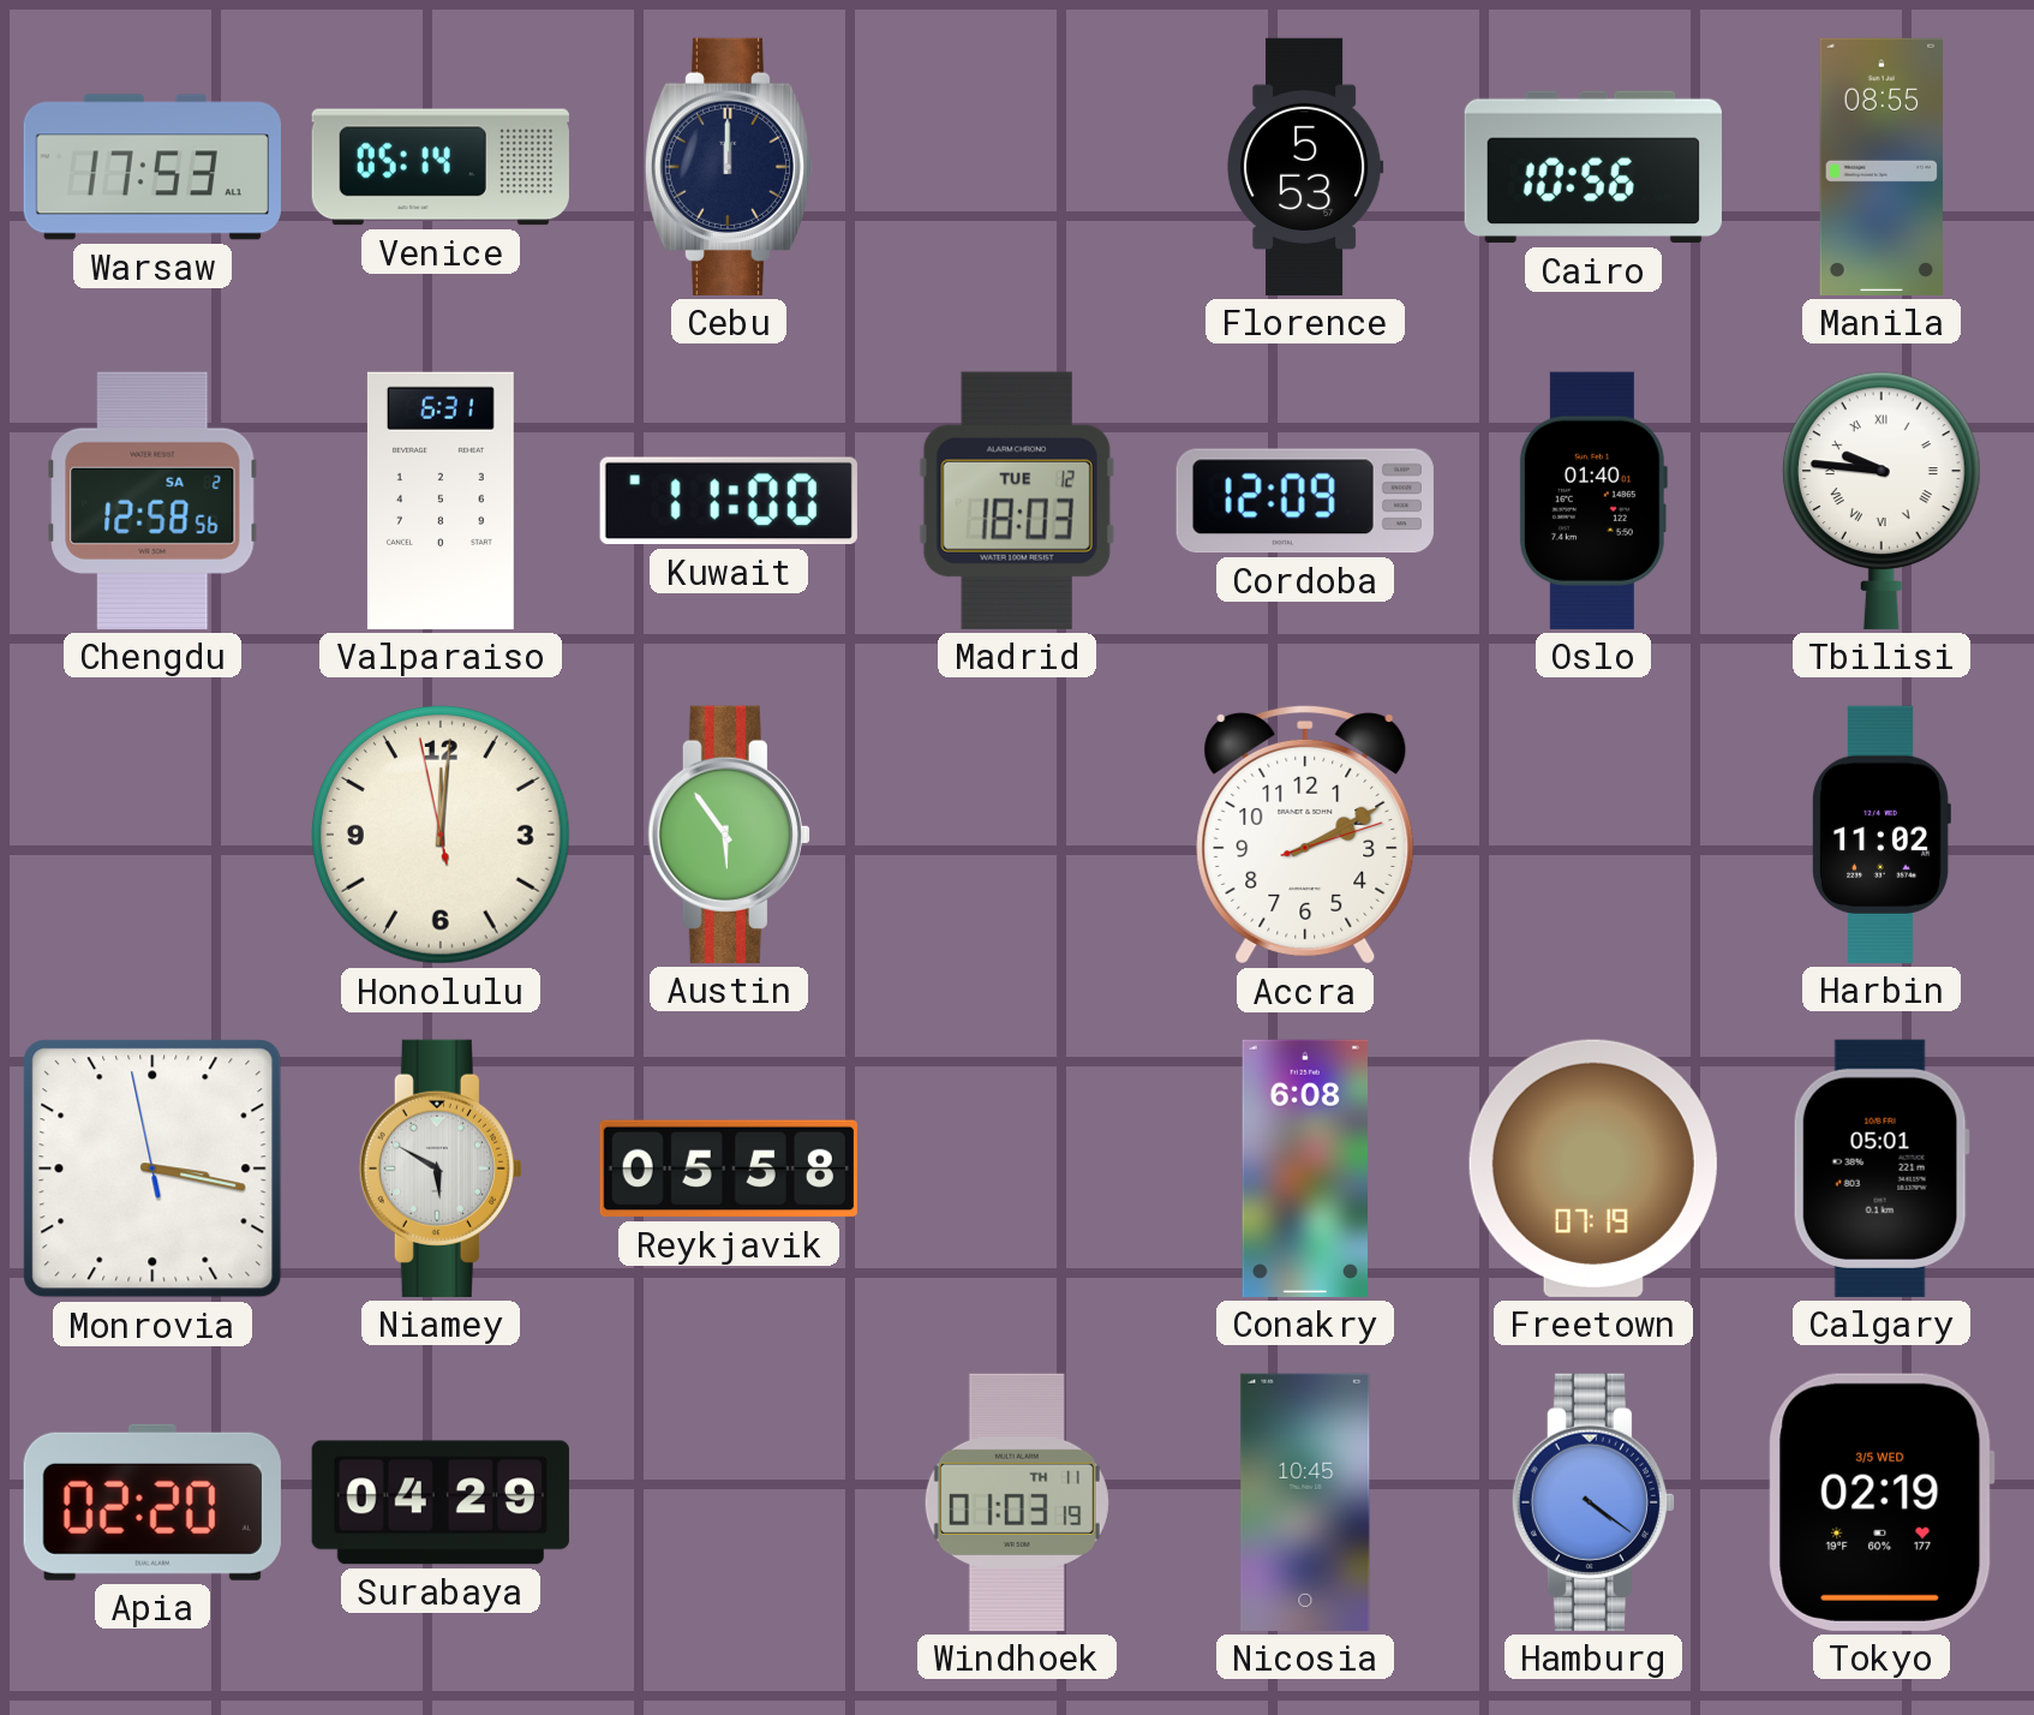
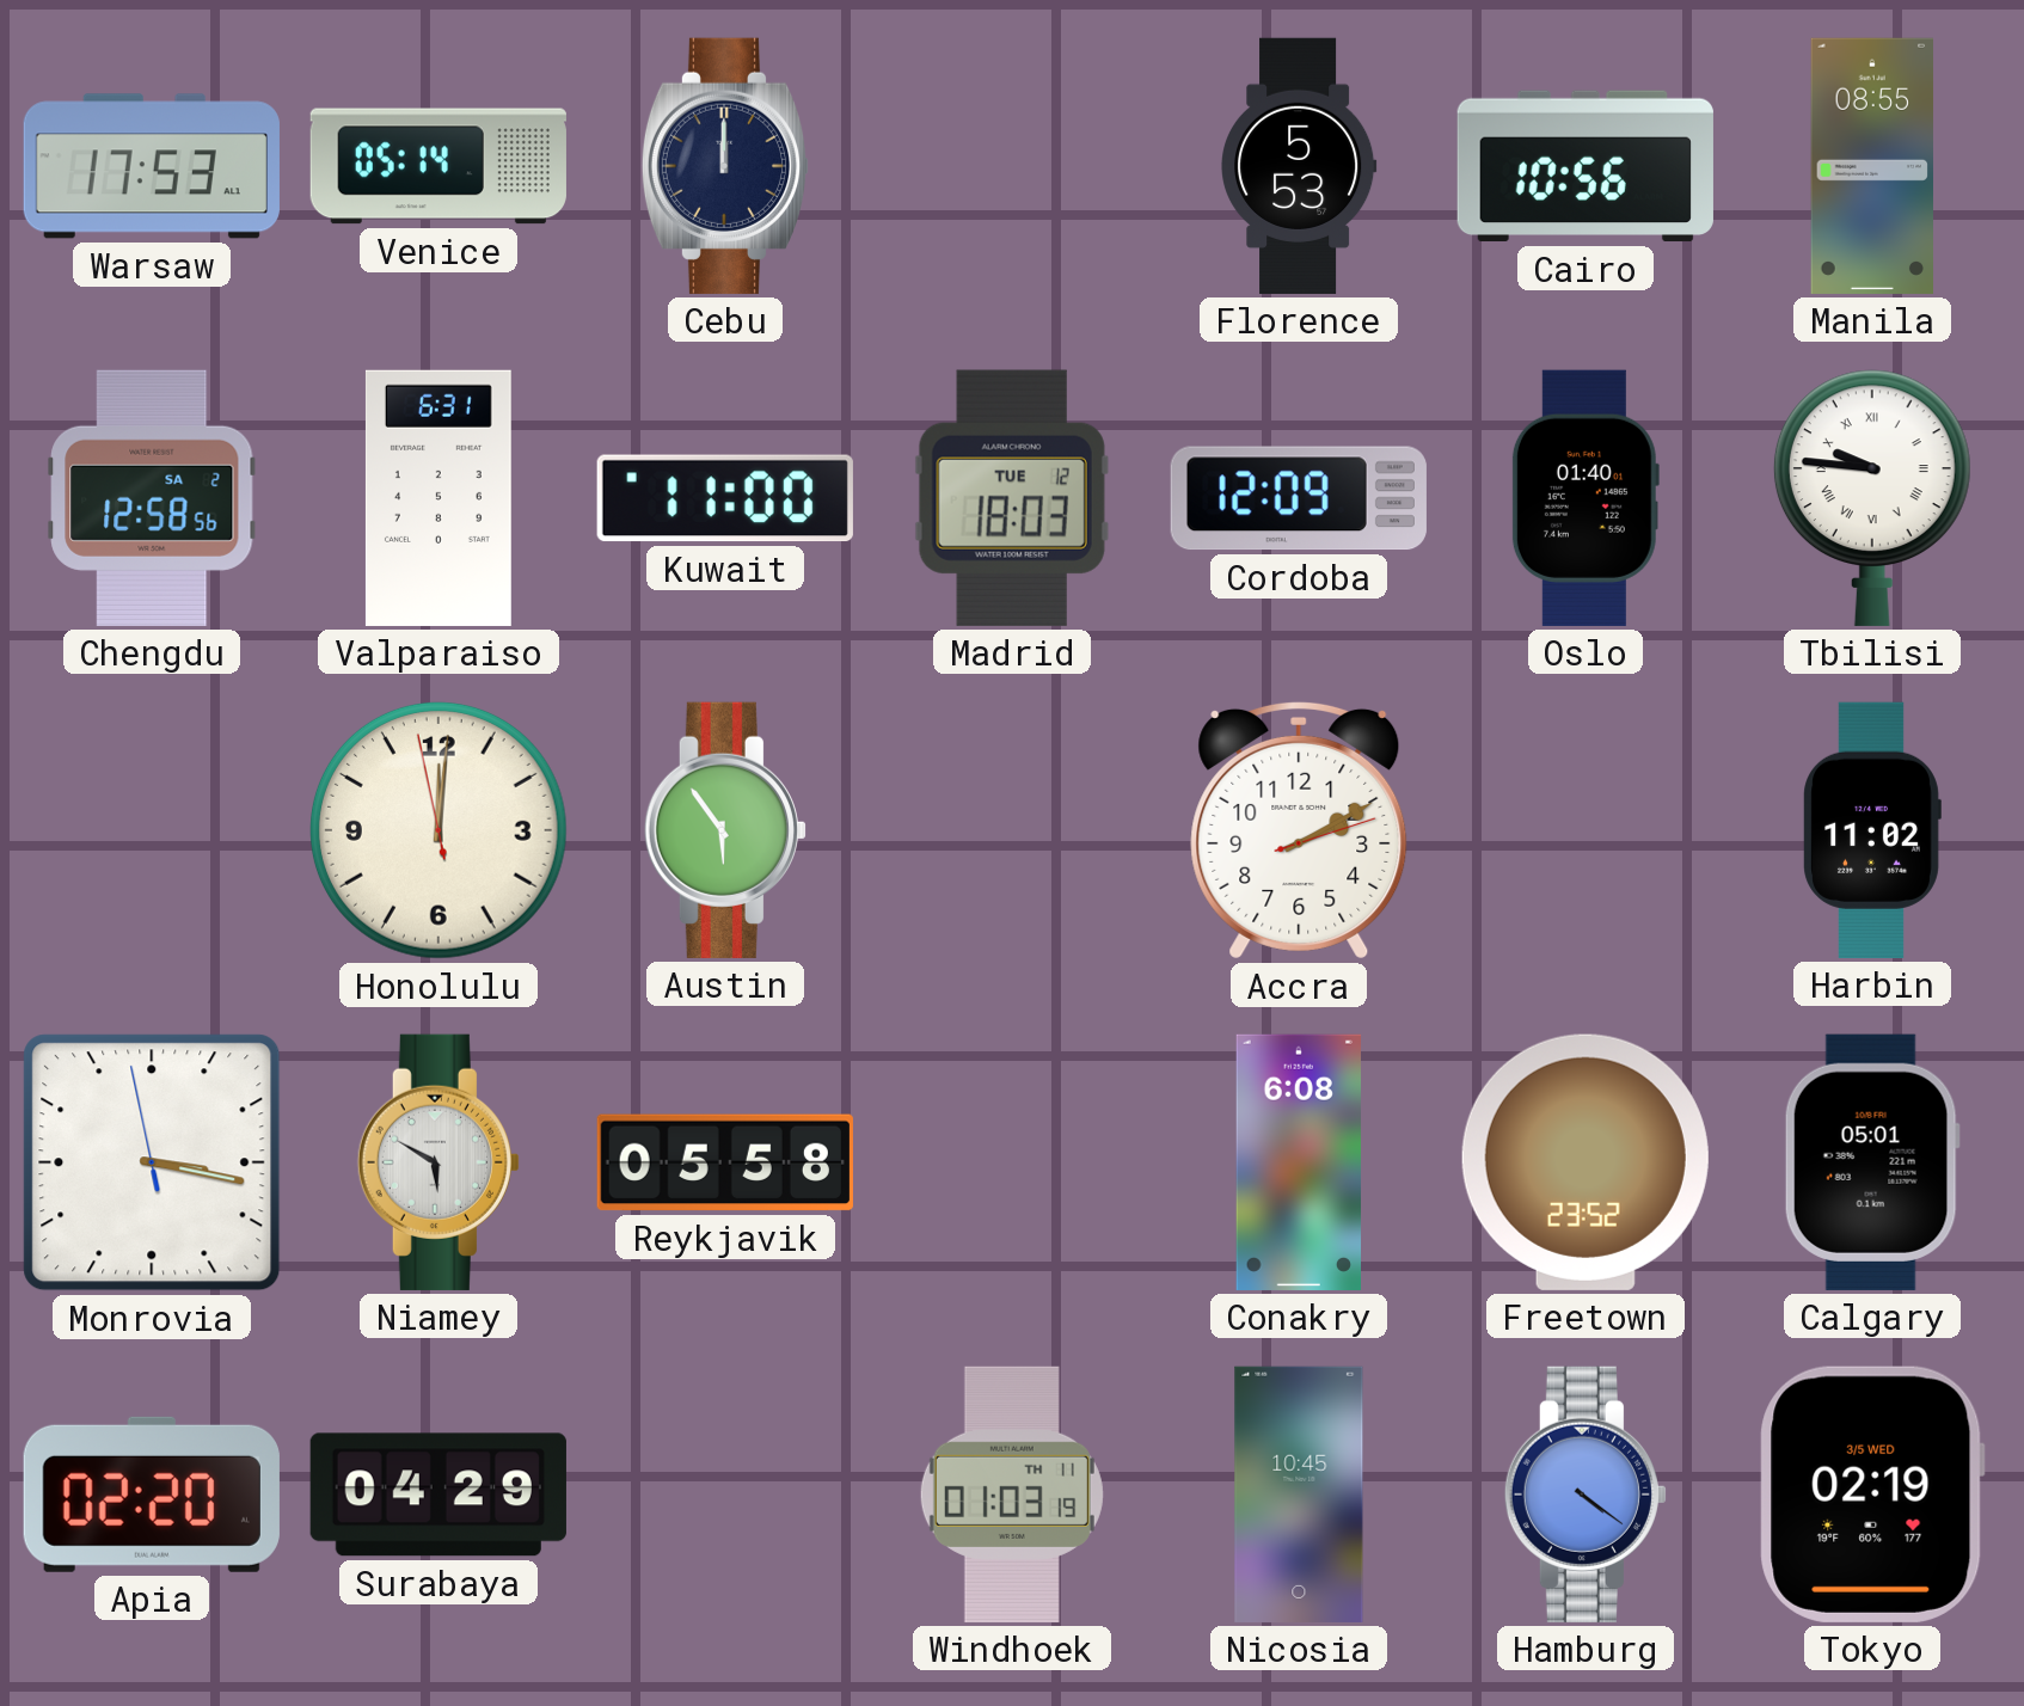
Freetown: 07:19 -> 23:52
